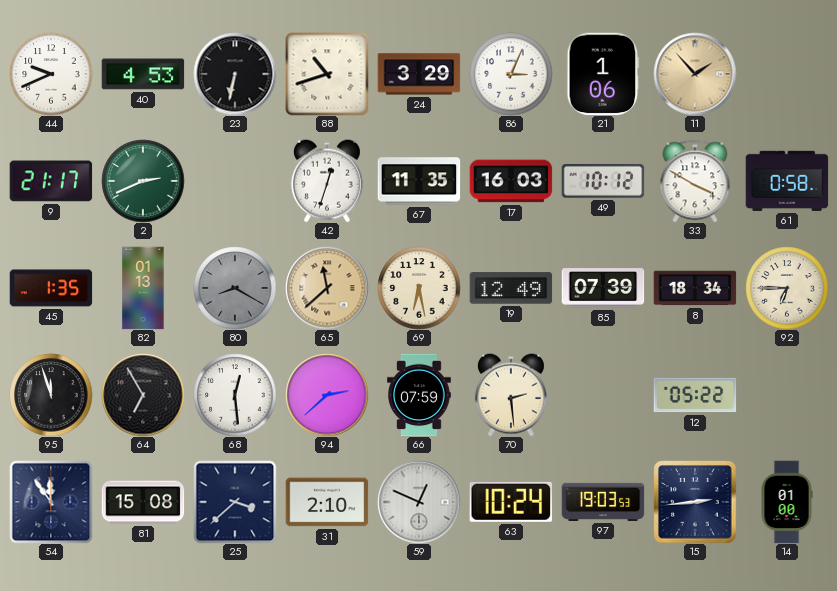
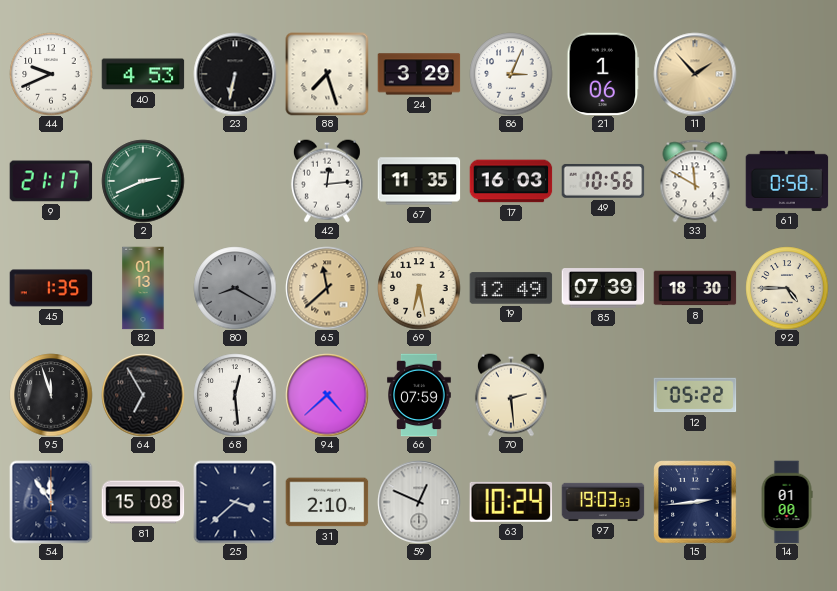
88: 10:42 -> 7:27
42: 12:33 -> 12:14
49: 10:12 -> 10:56
33: 3:50 -> 11:50
8: 18:34 -> 18:30
92: 6:45 -> 4:45
94: 2:38 -> 4:38
